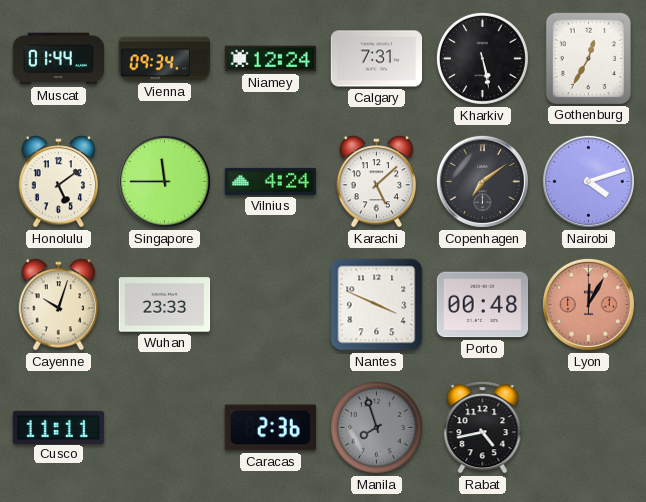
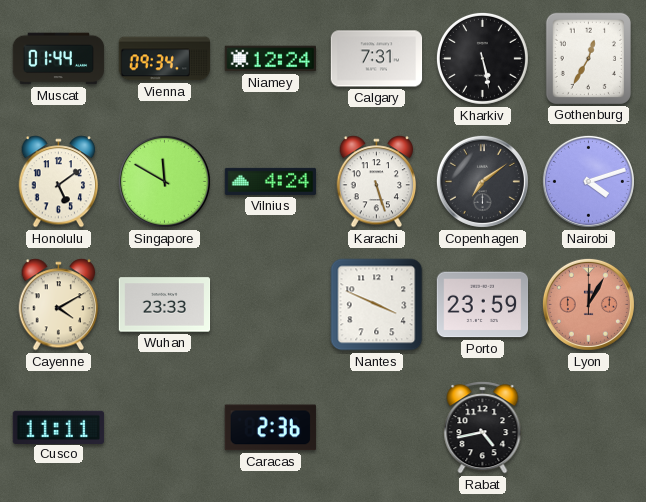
Singapore: 11:45 -> 11:50
Karachi: 5:08 -> 5:27
Cayenne: 10:03 -> 4:10
Porto: 00:48 -> 23:59
Manila: 7:57 -> none
